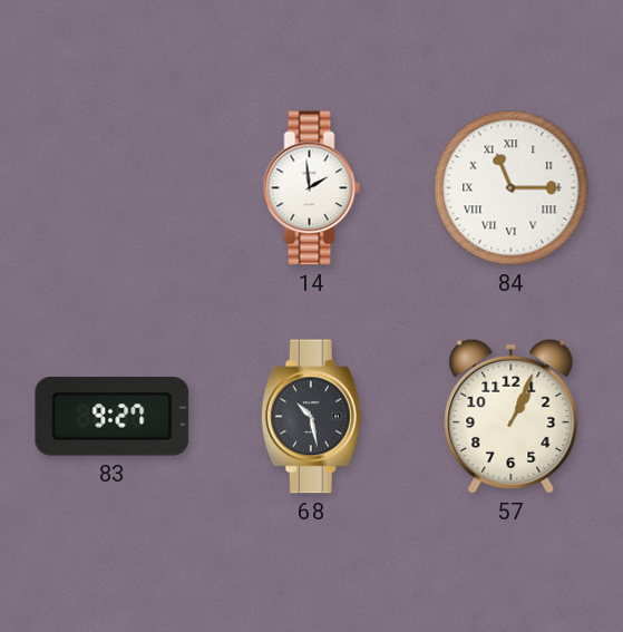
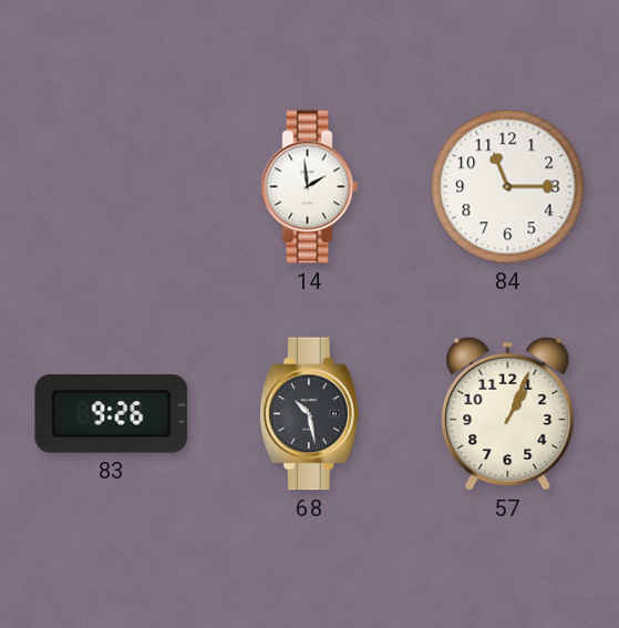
84 numerals: Roman -> Arabic
83: 9:27 -> 9:26
